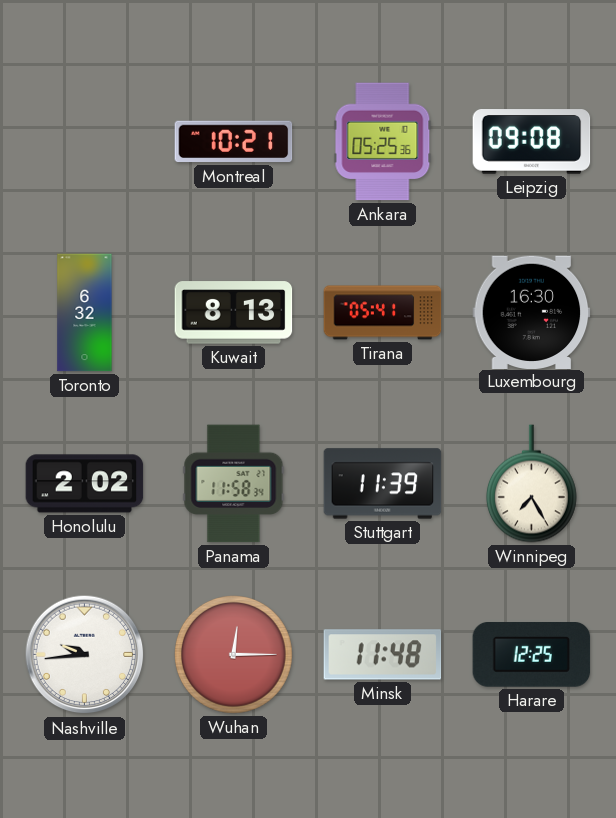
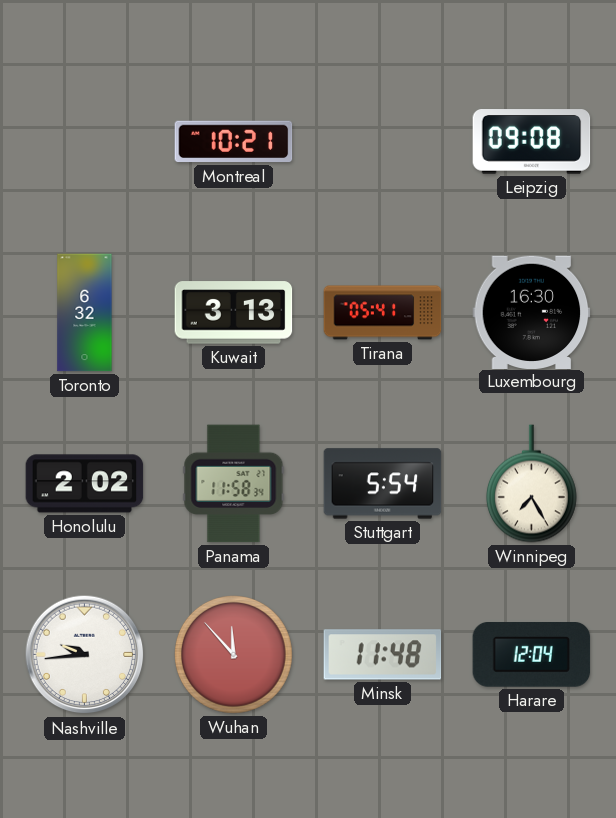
Ankara: 05:25 -> none
Kuwait: 8:13 -> 3:13
Stuttgart: 11:39 -> 5:54
Wuhan: 12:15 -> 11:53
Harare: 12:25 -> 12:04
